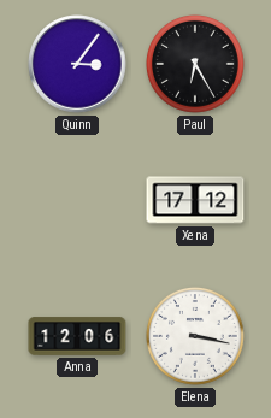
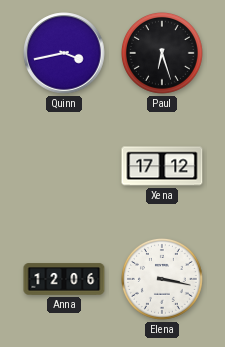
Quinn: 3:06 -> 3:43
Paul: 6:25 -> 6:27
